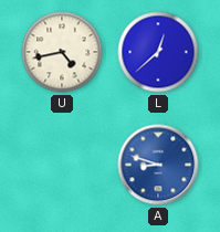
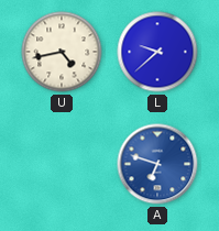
L: 12:38 -> 9:38
A: 8:48 -> 6:48
